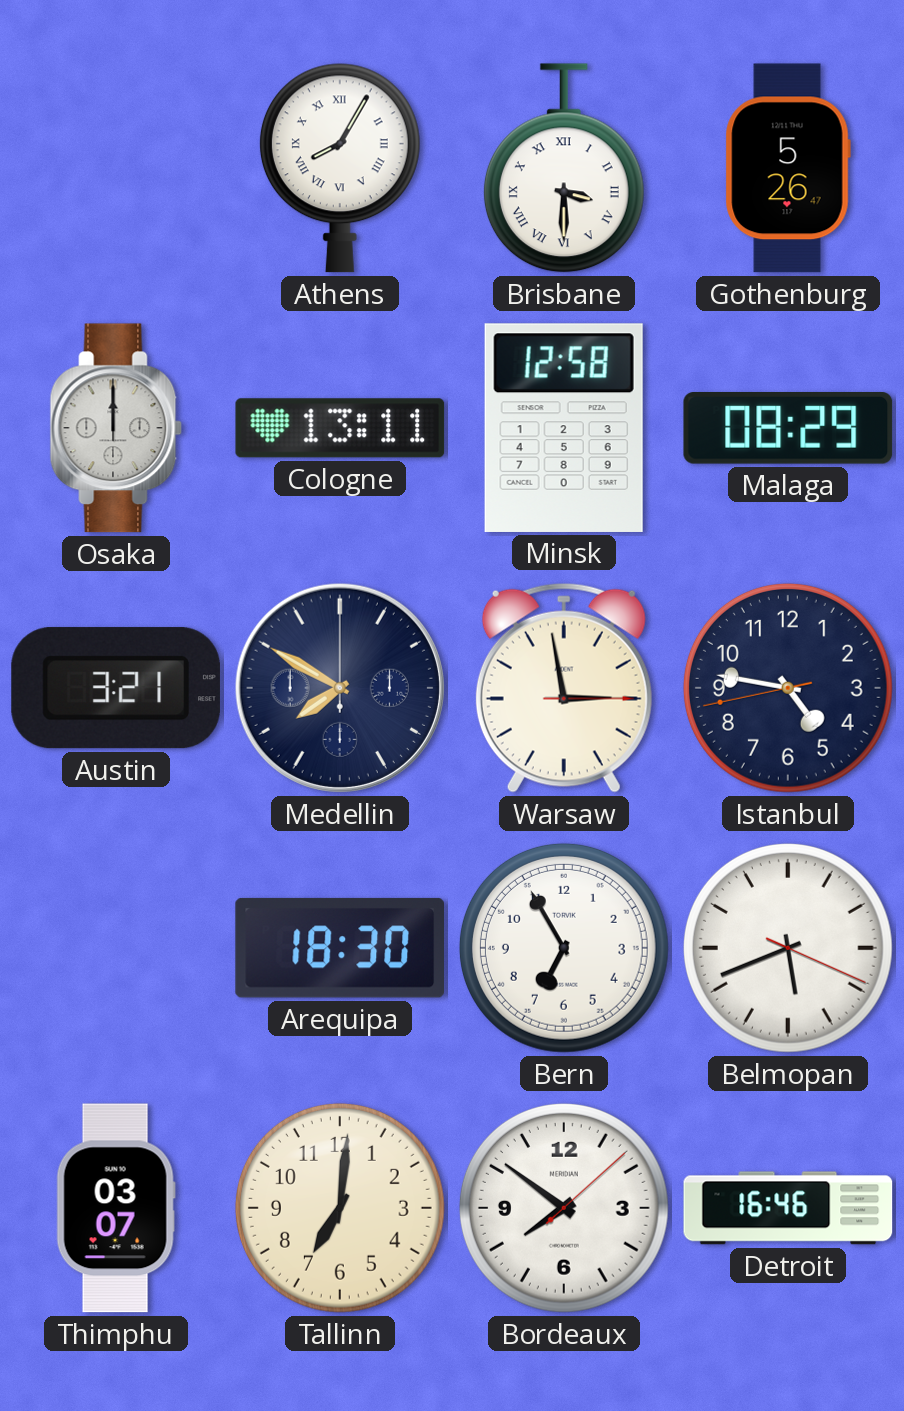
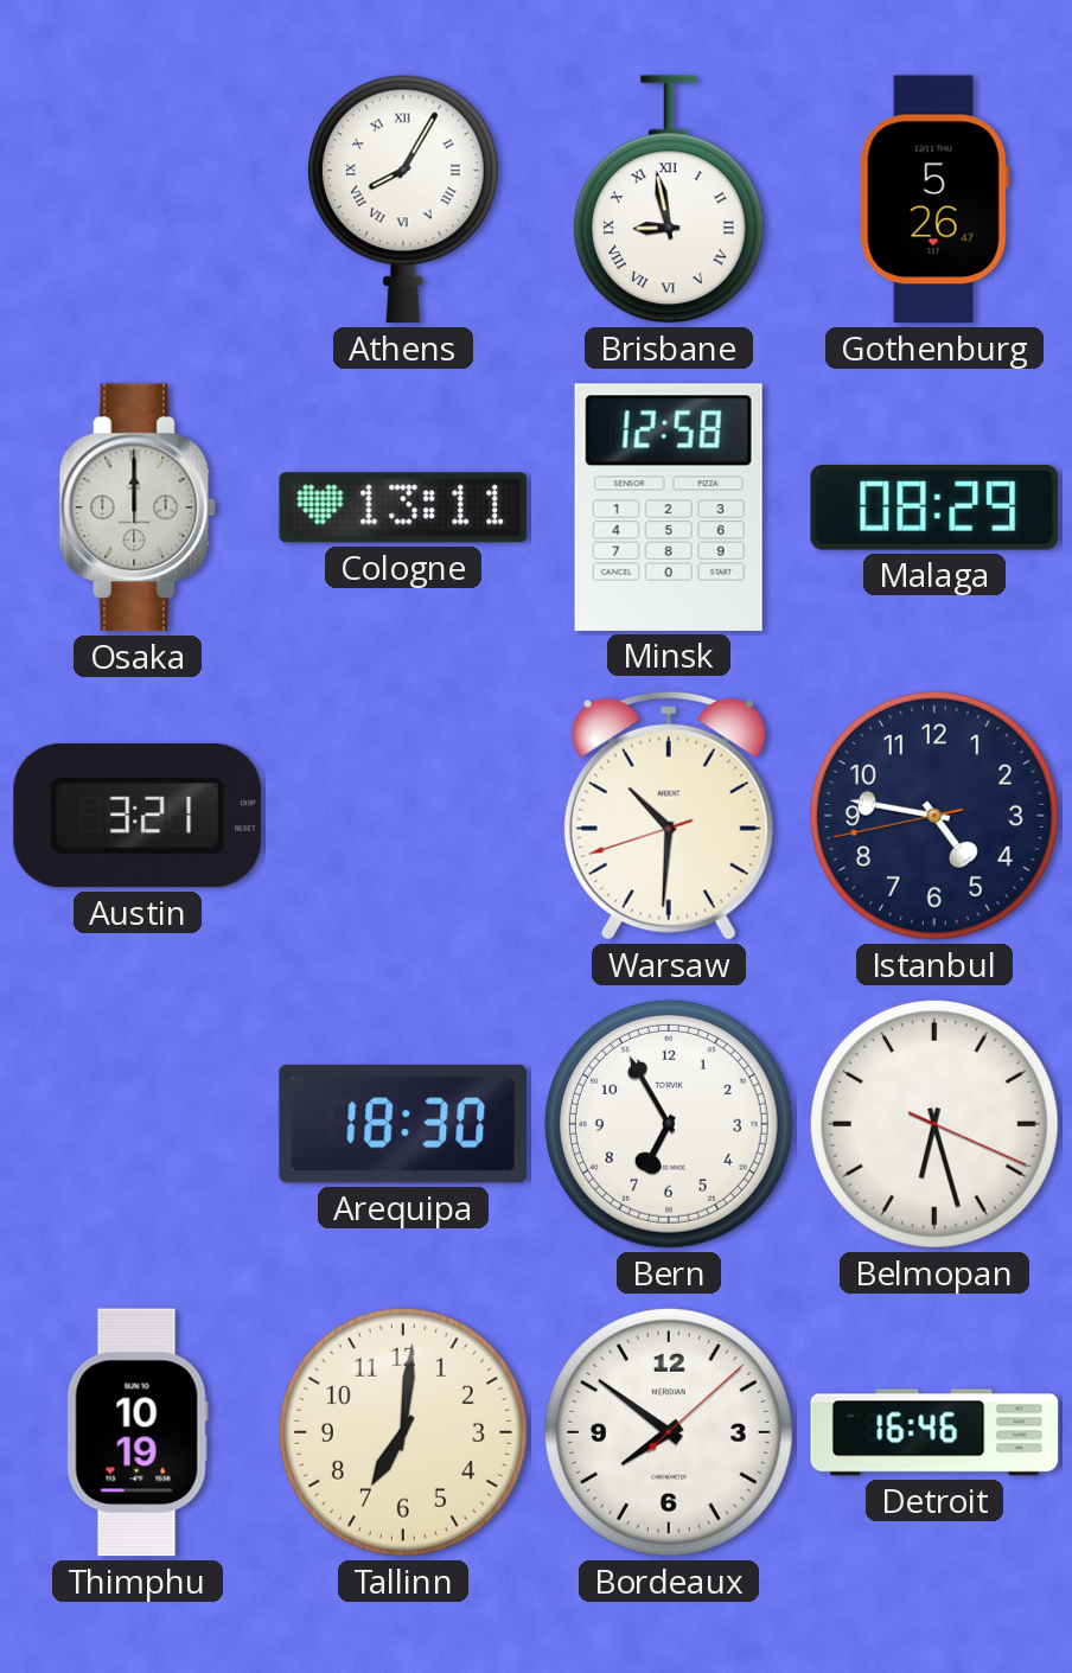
Brisbane: 3:30 -> 8:58
Medellin: 7:50 -> none
Warsaw: 2:58 -> 10:30
Belmopan: 5:41 -> 6:27
Thimphu: 03:07 -> 10:19
